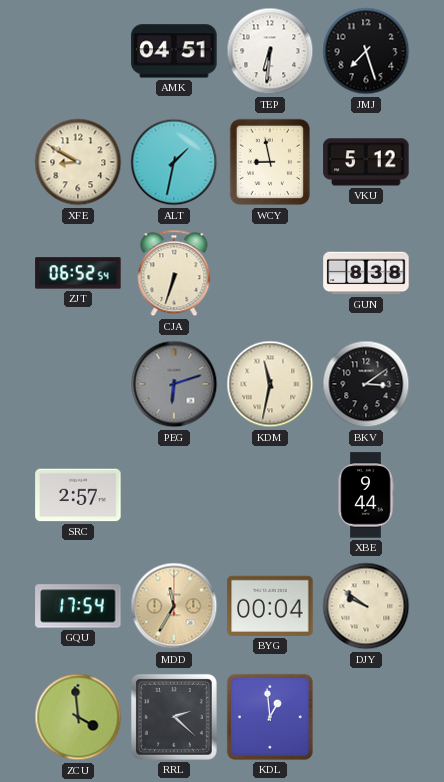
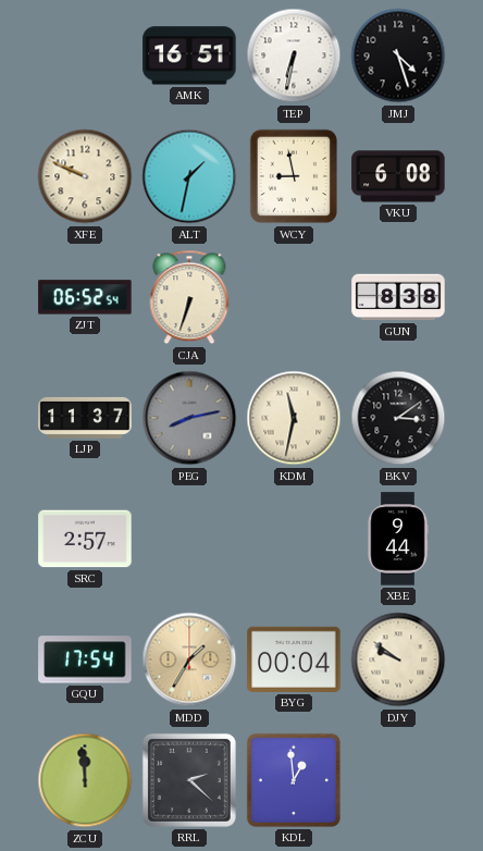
AMK: 04:51 -> 16:51
TEP: 6:31 -> 6:32
JMJ: 7:27 -> 4:27
XFE: 8:50 -> 9:49
VKU: 5:12 -> 6:08
LJP: none -> 11:37
PEG: 6:12 -> 8:13
MDD: 11:35 -> 1:35
ZCU: 3:59 -> 11:59
